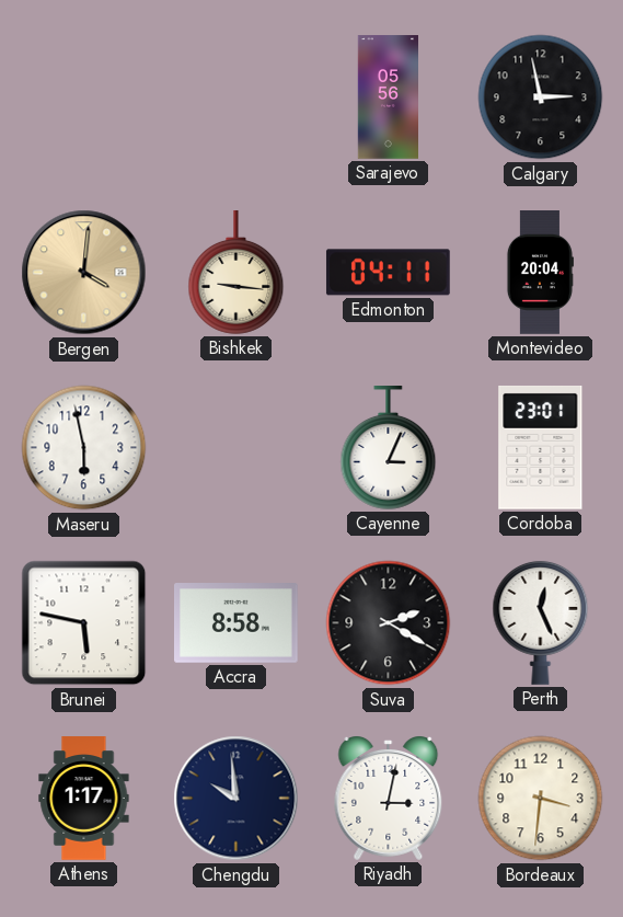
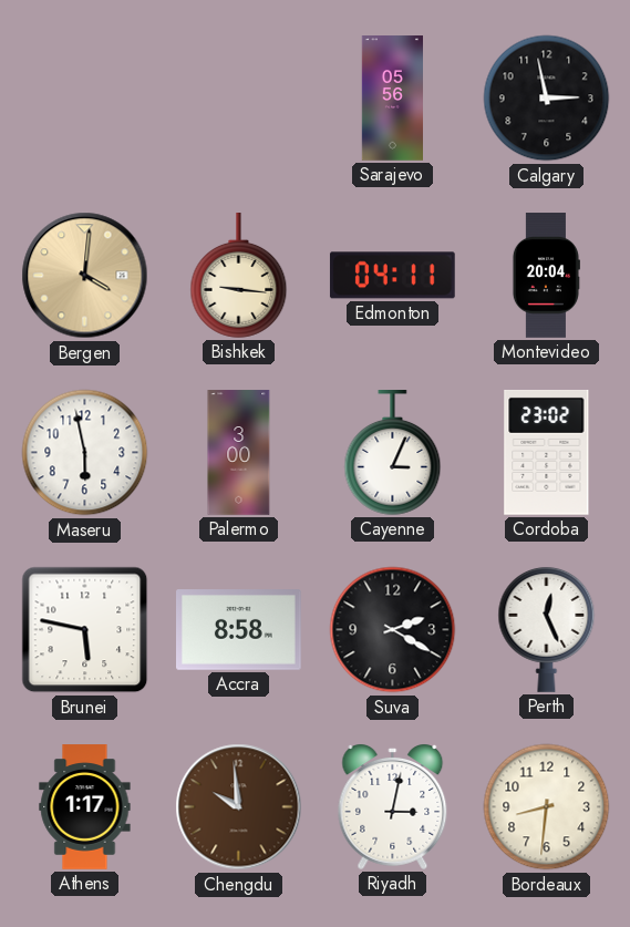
Palermo: none -> 3:00
Cordoba: 23:01 -> 23:02
Chengdu dial: navy -> brown
Bordeaux: 3:31 -> 8:31
